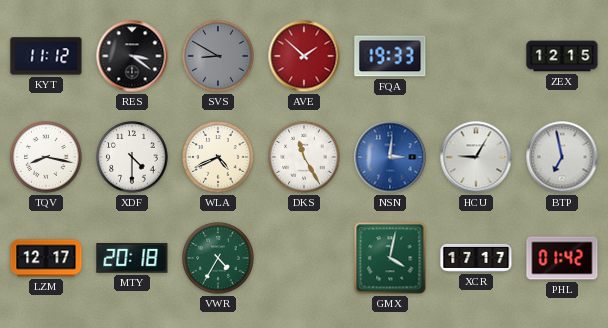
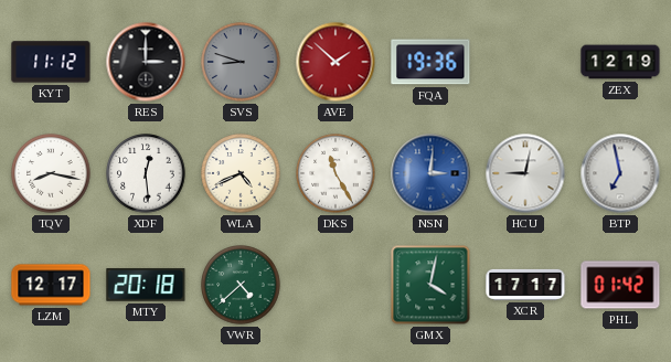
RES: 3:21 -> 3:00
SVS: 8:50 -> 8:48
FQA: 19:33 -> 19:36
ZEX: 12:15 -> 12:19
XDF: 4:30 -> 12:29
HCU: 9:05 -> 9:02
VWR: 4:35 -> 4:38
